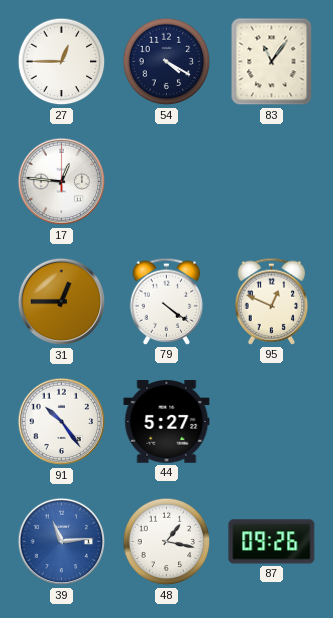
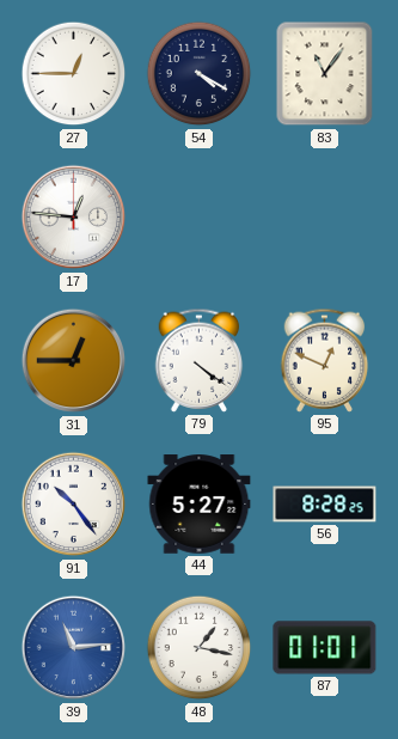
56: none -> 8:28
87: 09:26 -> 01:01
